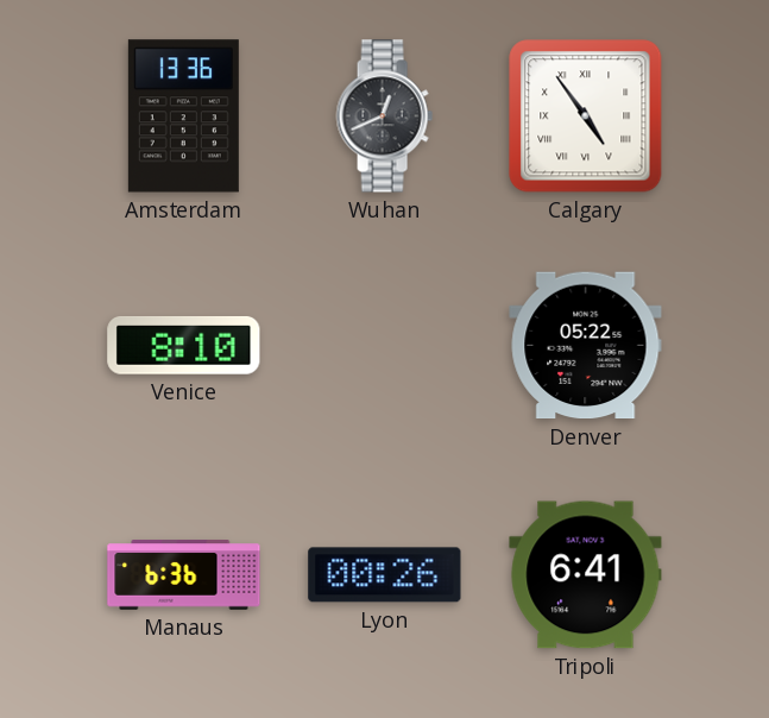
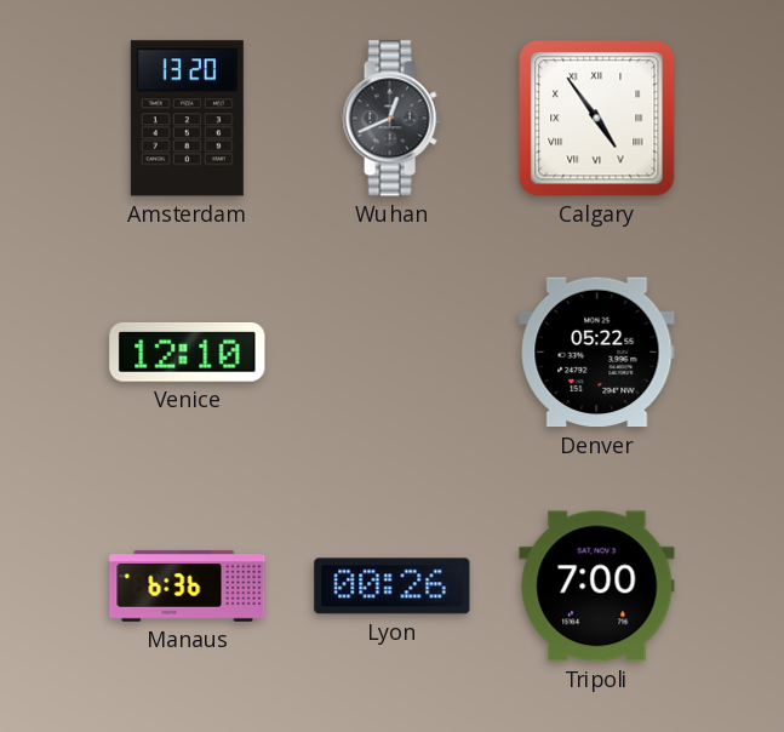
Amsterdam: 13:36 -> 13:20
Venice: 8:10 -> 12:10
Tripoli: 6:41 -> 7:00
